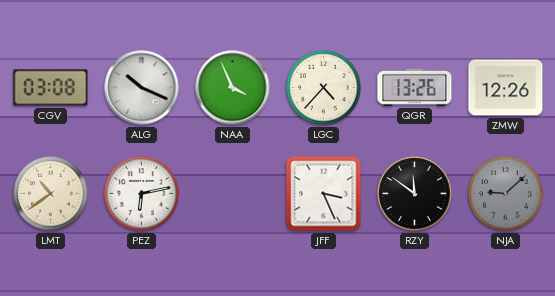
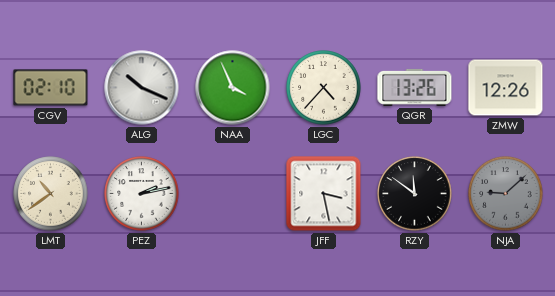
CGV: 03:08 -> 02:10
PEZ: 6:13 -> 2:13
JFF: 3:26 -> 3:28
